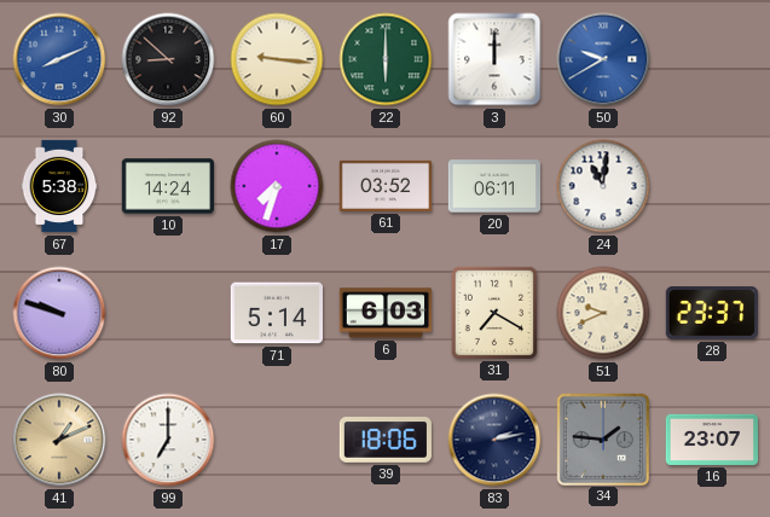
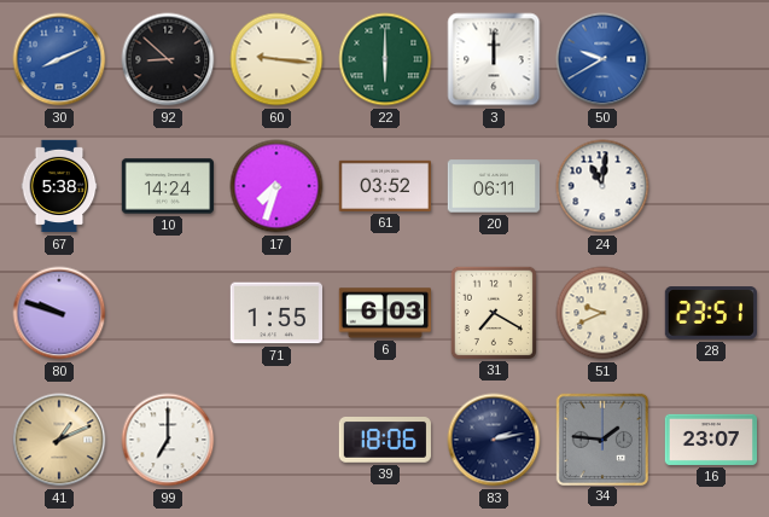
71: 5:14 -> 1:55
28: 23:37 -> 23:51
